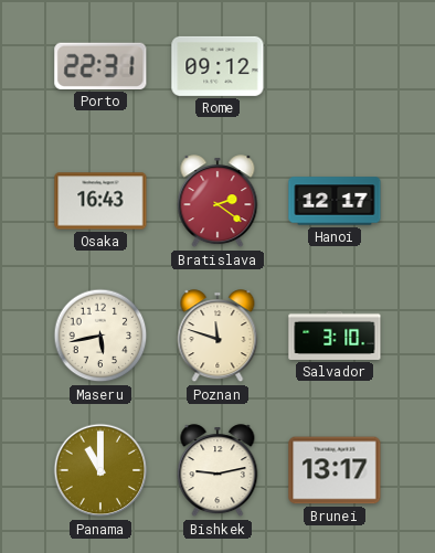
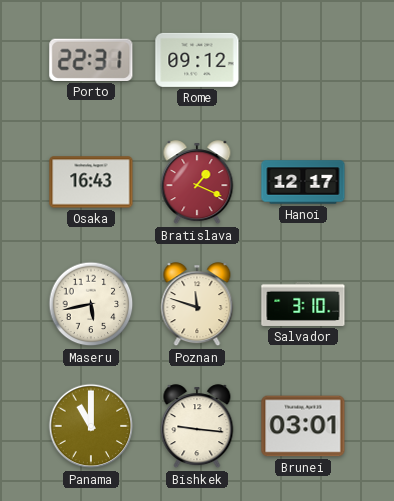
Bratislava: 2:21 -> 1:19
Bishkek: 9:13 -> 9:16
Brunei: 13:17 -> 03:01
